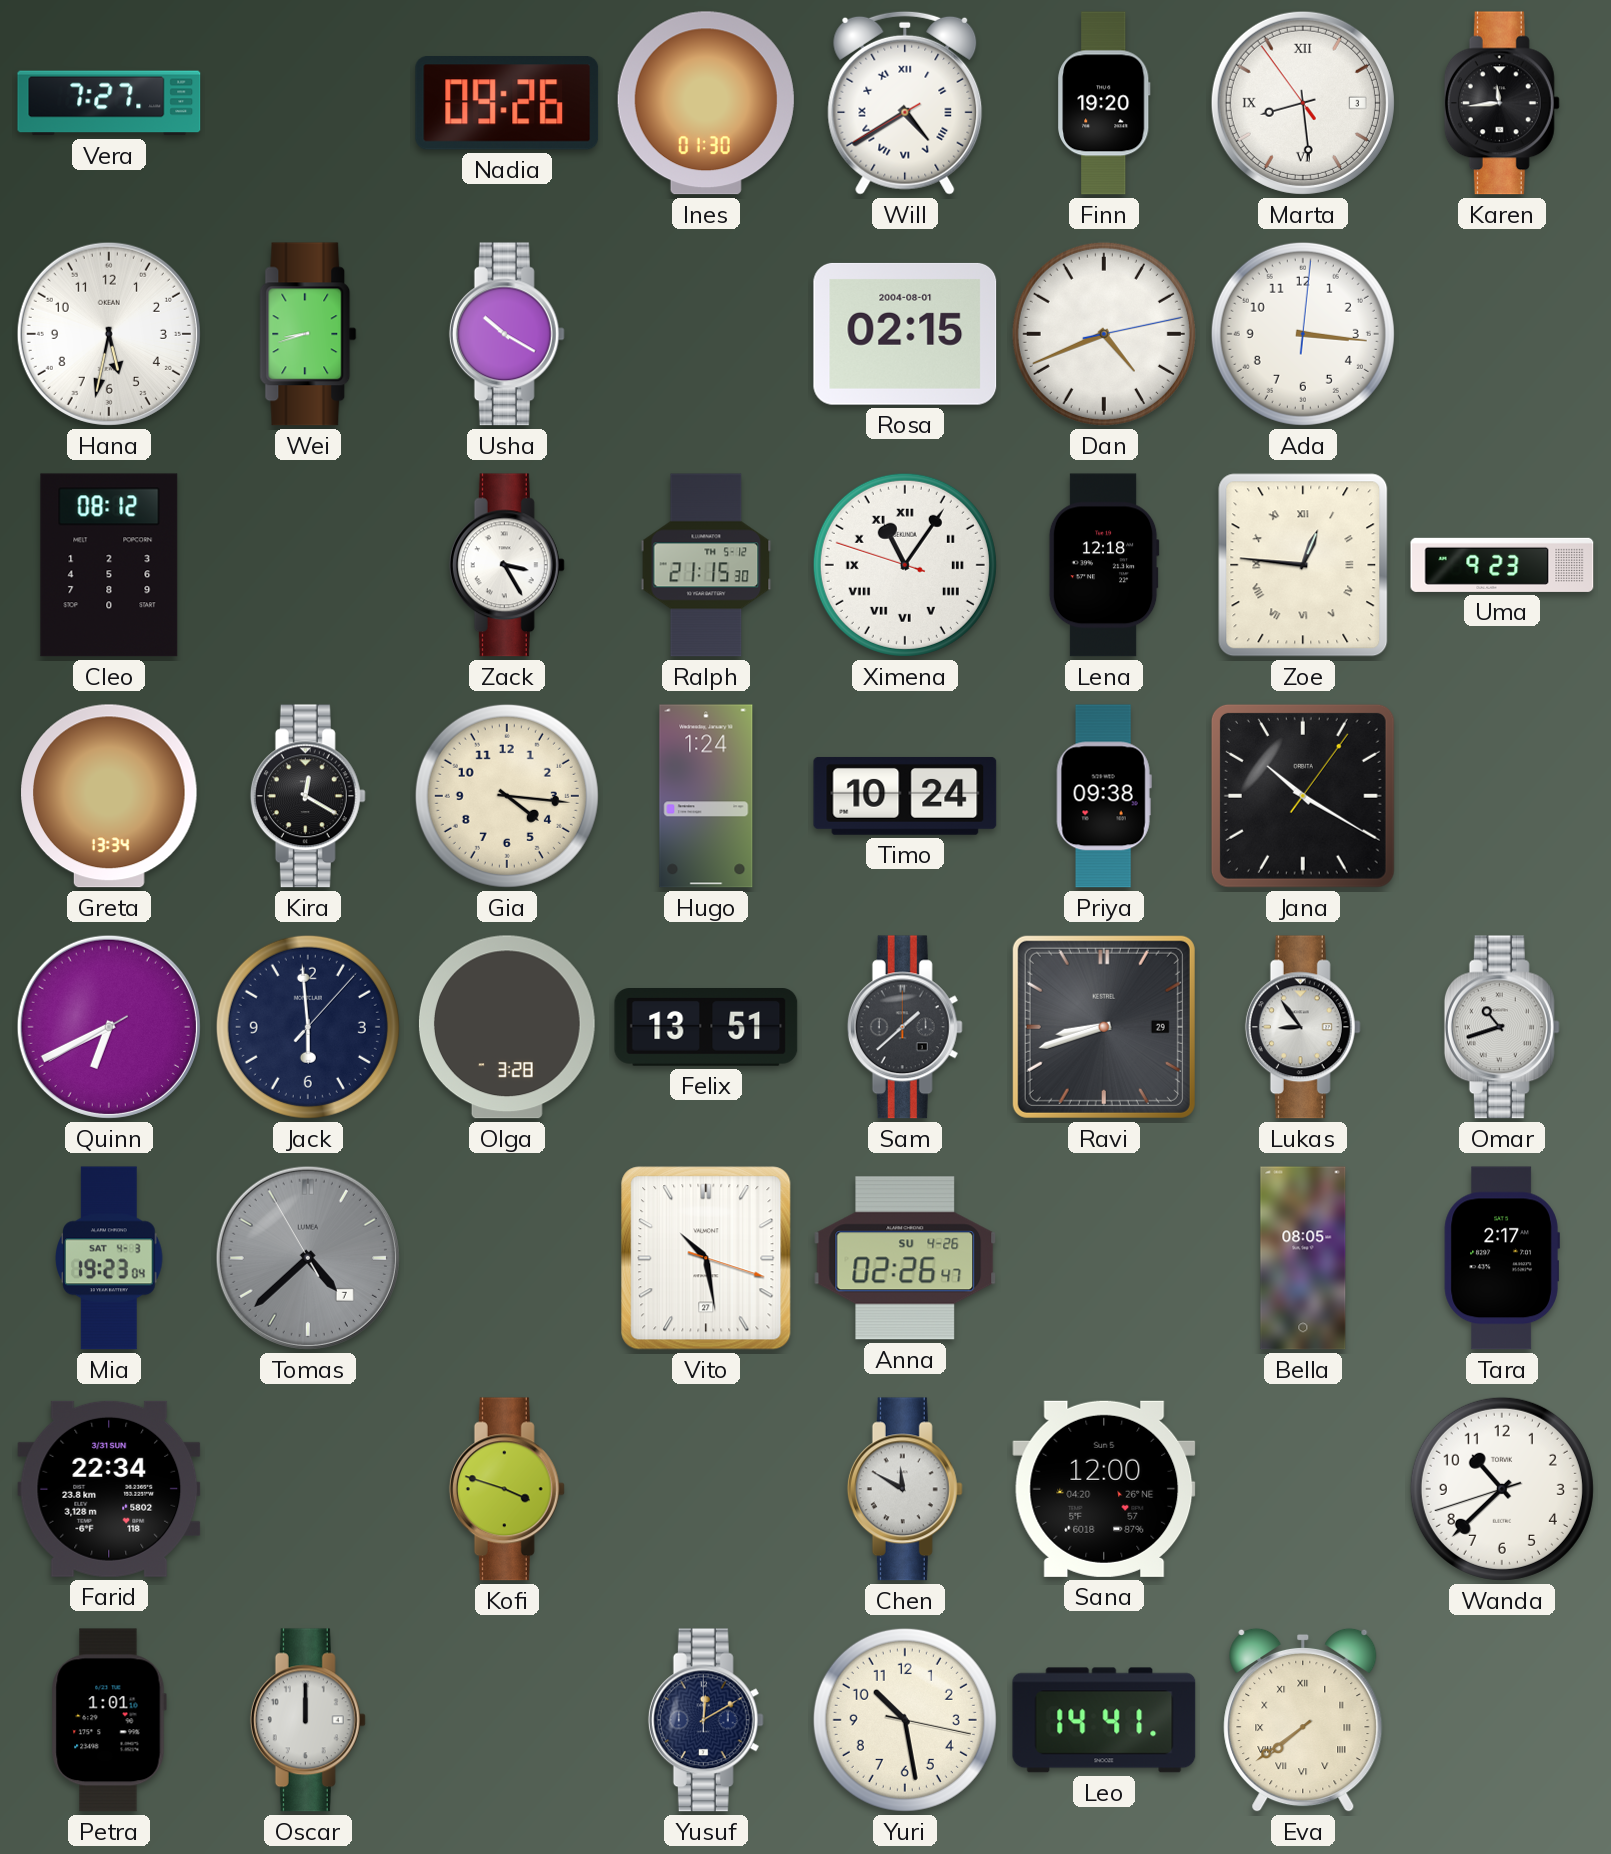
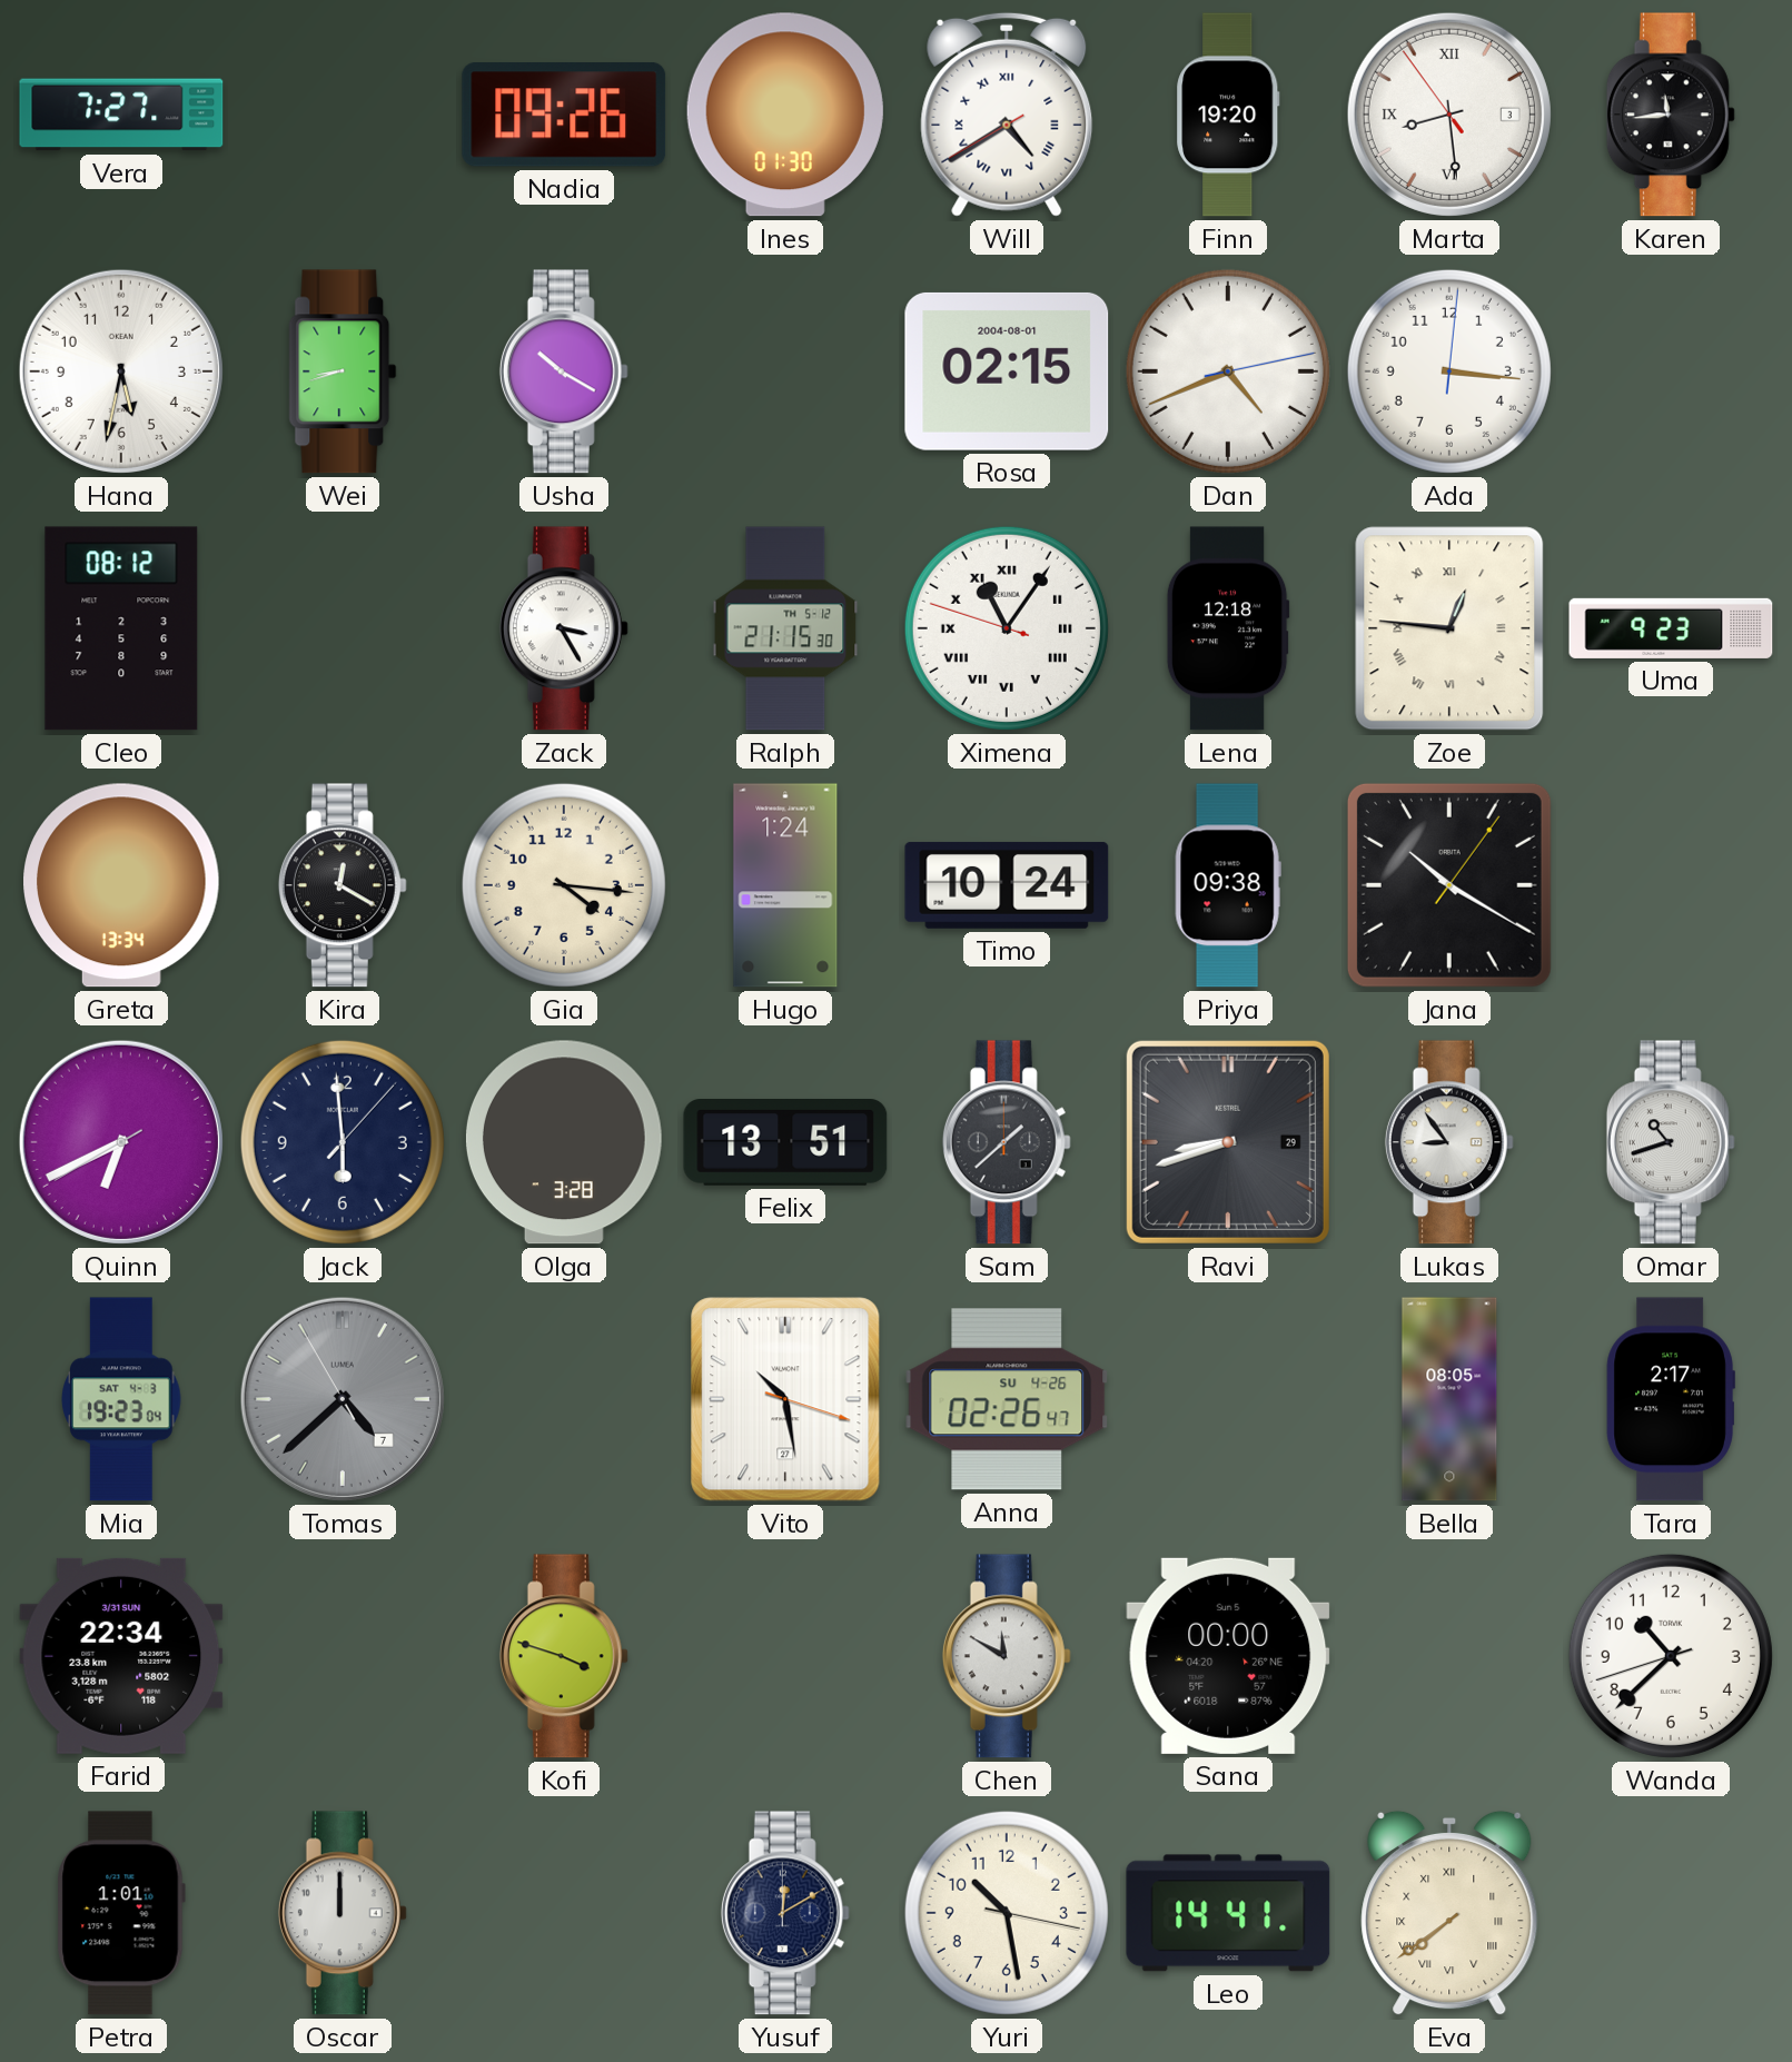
Sana: 12:00 -> 00:00
